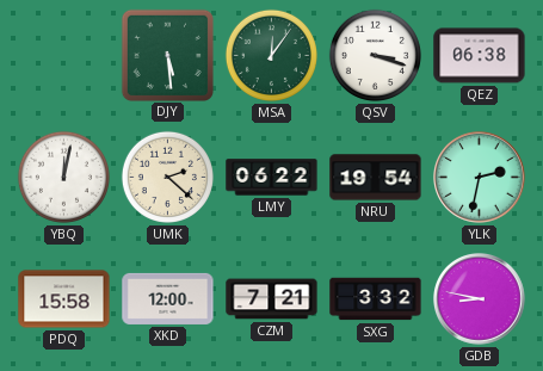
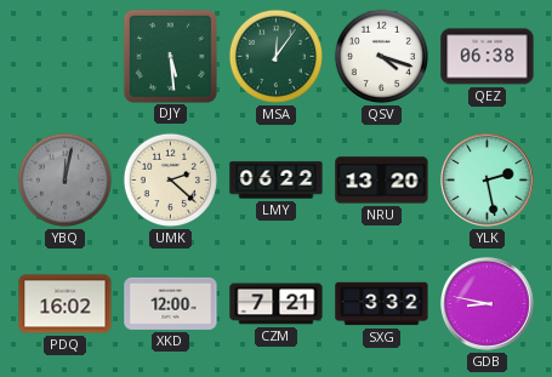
QSV: 3:18 -> 4:18
YBQ dial: white -> grey
NRU: 19:54 -> 13:20
YLK: 2:32 -> 2:28
PDQ: 15:58 -> 16:02
